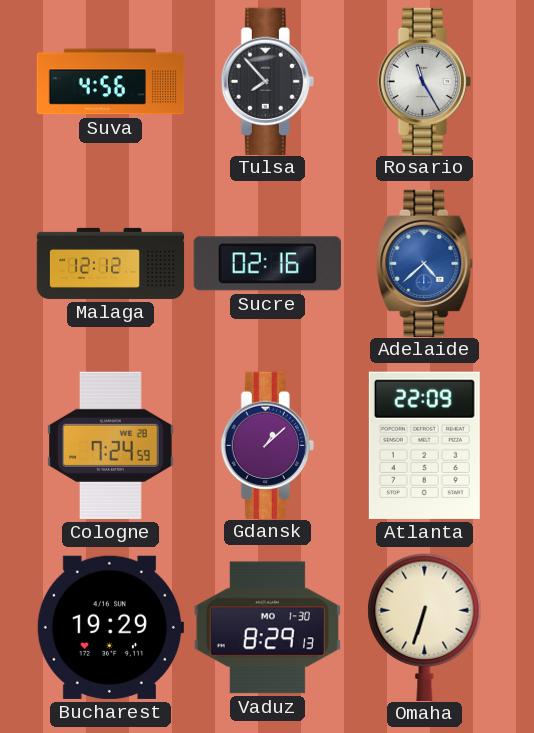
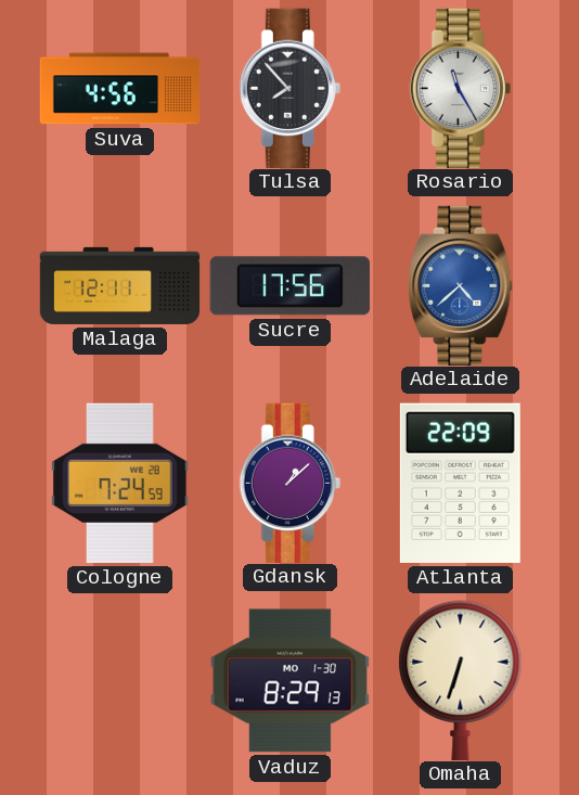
Malaga: 12:12 -> 12:11
Sucre: 02:16 -> 17:56
Bucharest: 19:29 -> none
